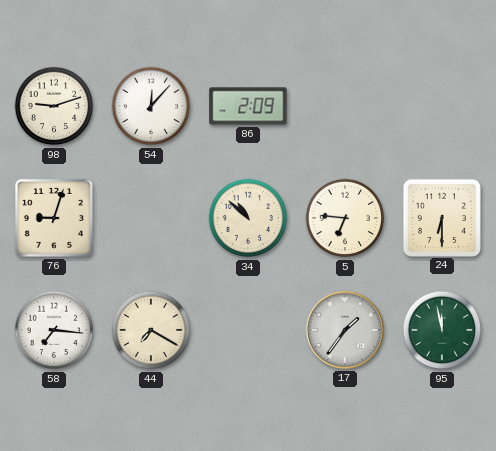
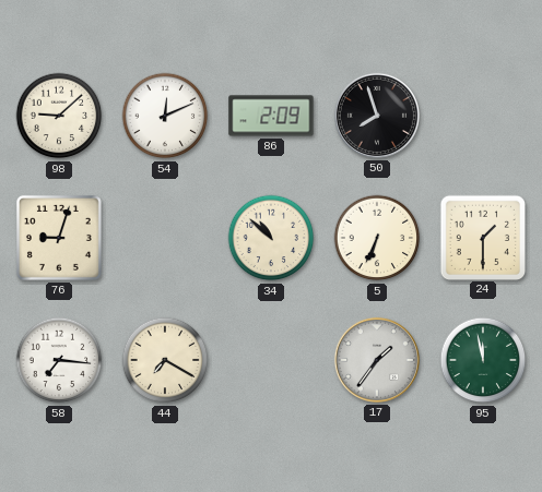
98: 9:12 -> 9:08
54: 12:07 -> 12:11
50: none -> 7:57
5: 6:46 -> 6:34
24: 6:30 -> 1:30
